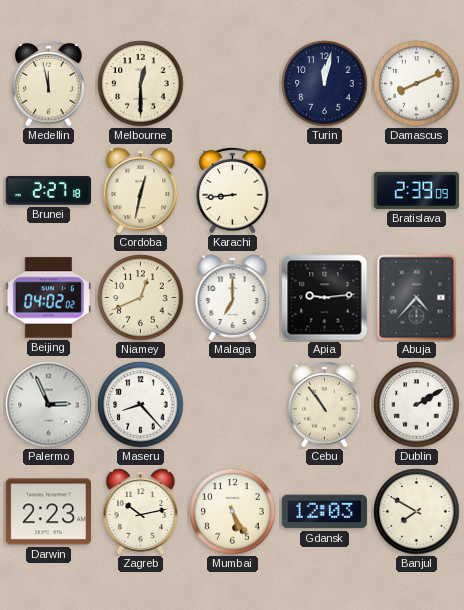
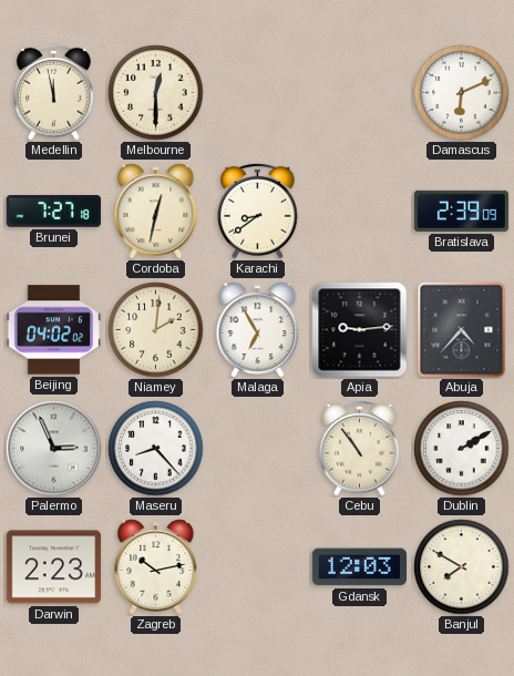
Turin: 12:02 -> none
Damascus: 8:11 -> 6:11
Brunei: 2:27 -> 7:27
Karachi: 8:44 -> 8:39
Niamey: 12:41 -> 2:01
Malaga: 7:00 -> 6:55
Mumbai: 5:25 -> none
